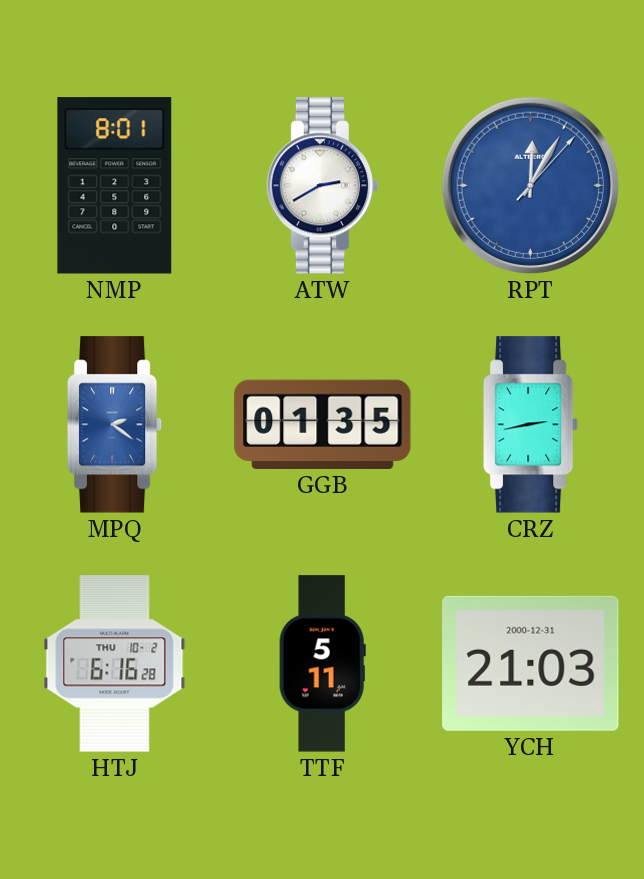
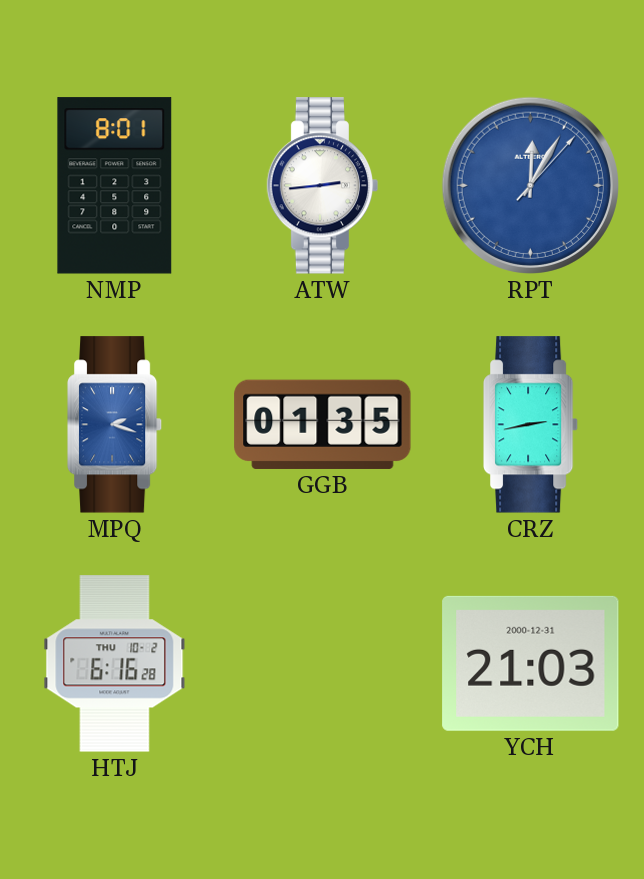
ATW: 2:40 -> 2:44
MPQ: 2:21 -> 2:18
TTF: 5:11 -> none
